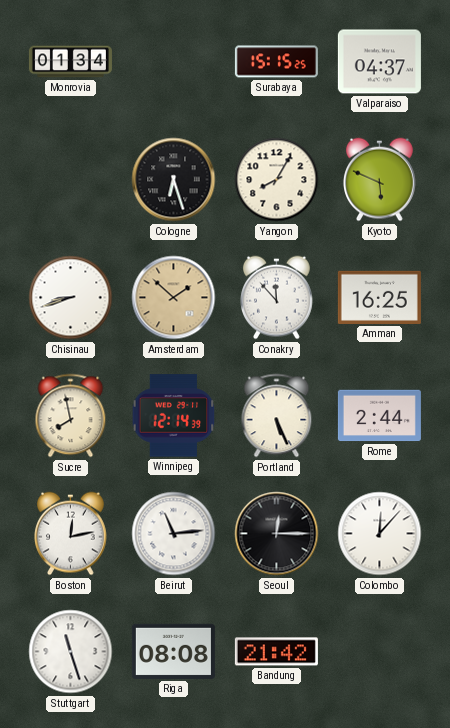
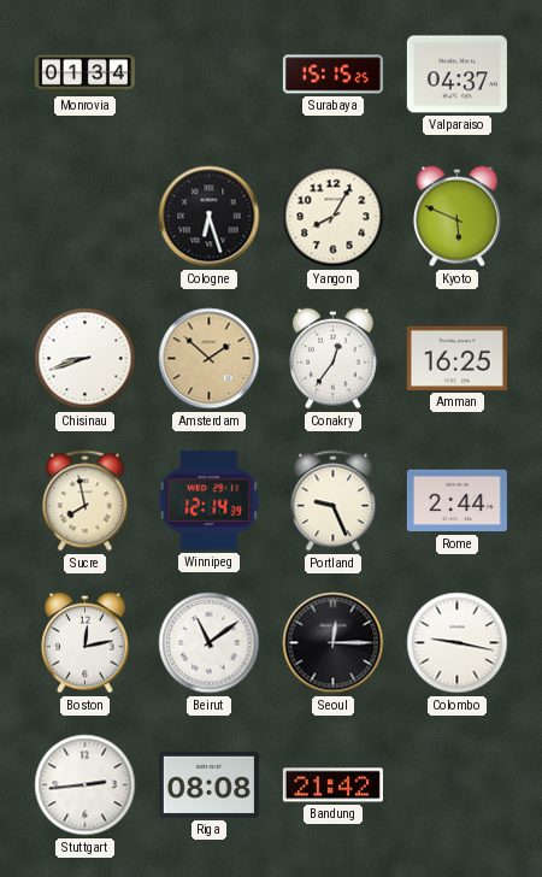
Conakry: 11:53 -> 12:36
Portland: 5:26 -> 9:26
Beirut: 11:14 -> 11:09
Colombo: 12:07 -> 9:17
Stuttgart: 11:27 -> 2:44
